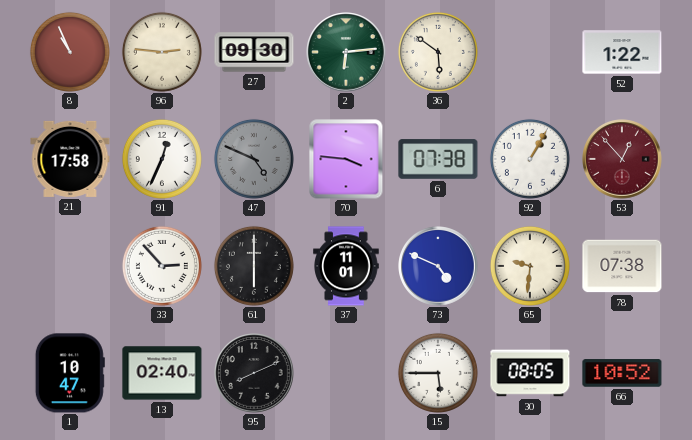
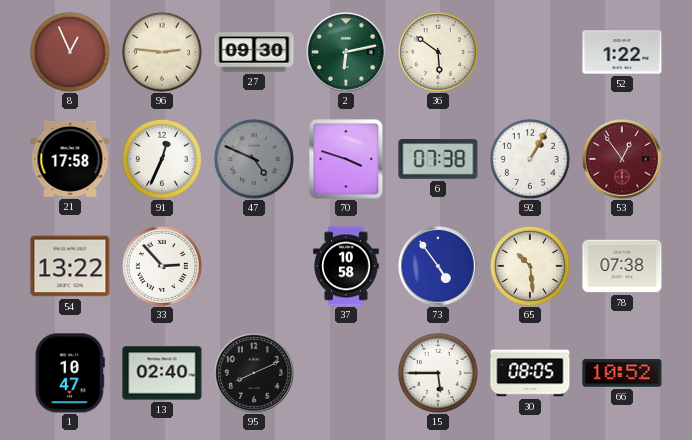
8: 10:56 -> 12:56
2: 6:14 -> 6:13
70: 3:46 -> 3:48
53: 12:53 -> 12:54
54: none -> 13:22
61: 6:00 -> none
37: 11:01 -> 10:58
73: 4:49 -> 4:54
65: 9:31 -> 10:29
